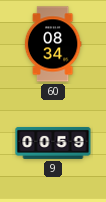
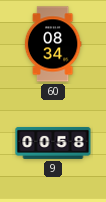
9: 00:59 -> 00:58
